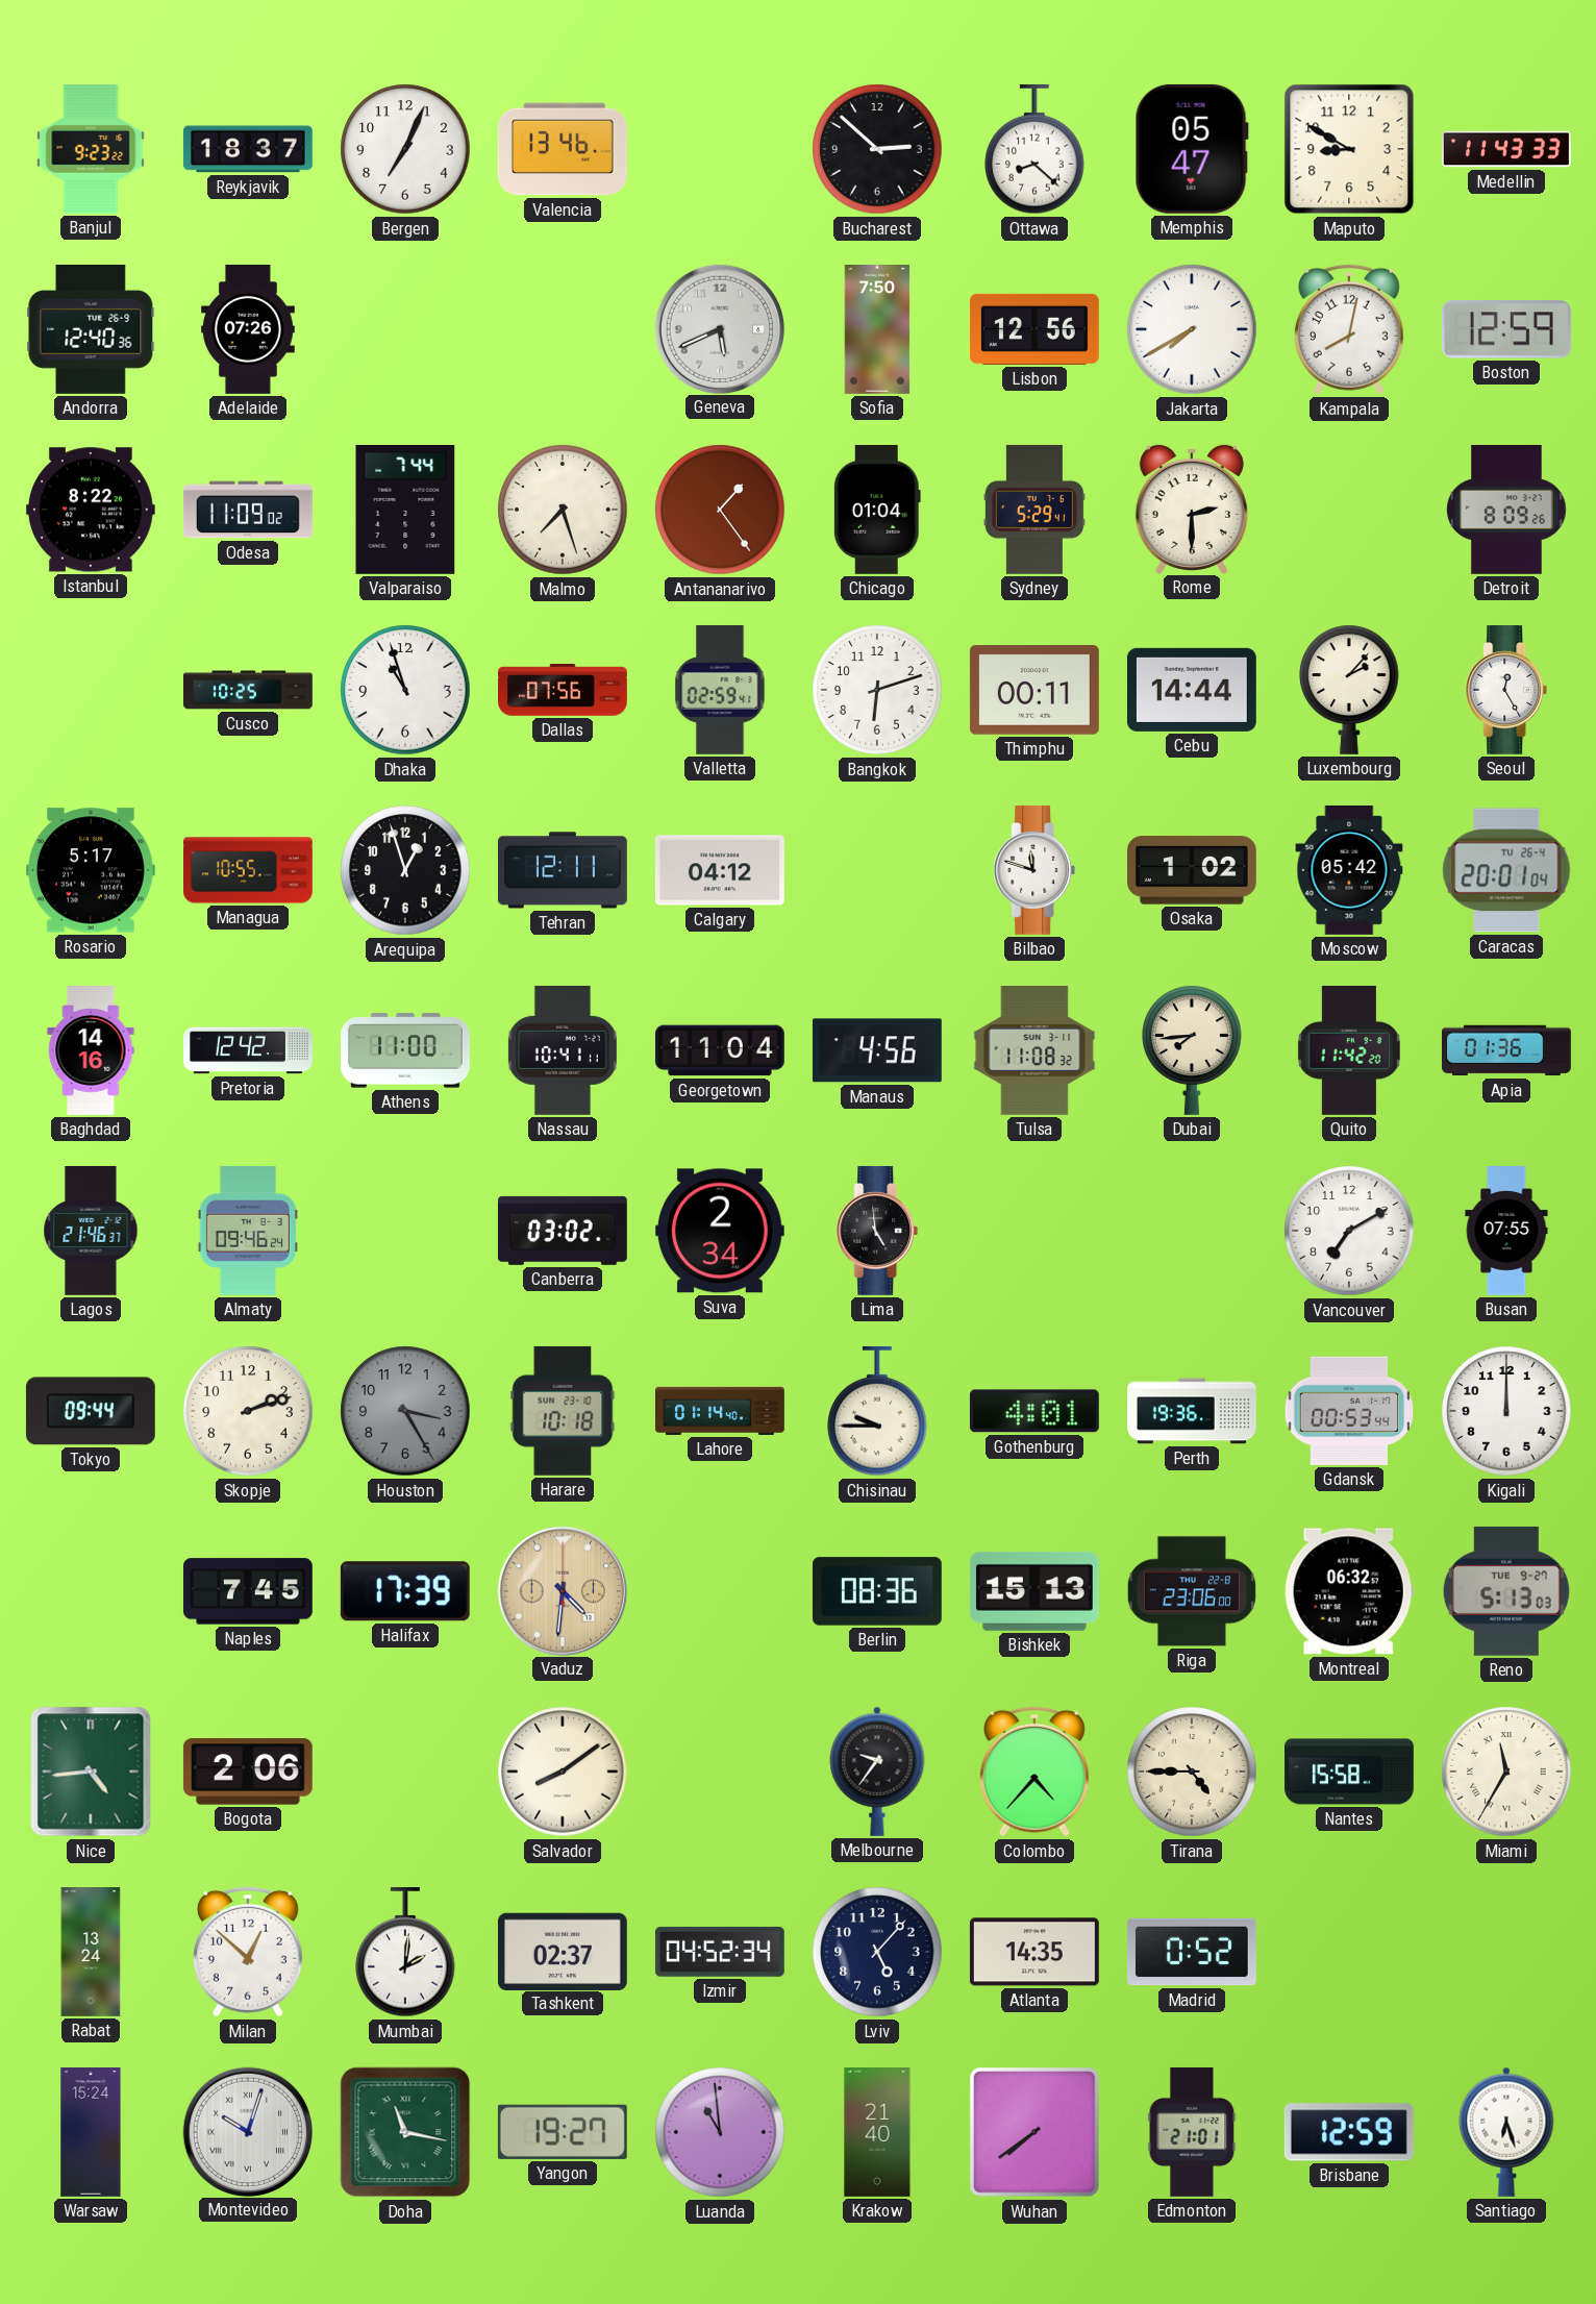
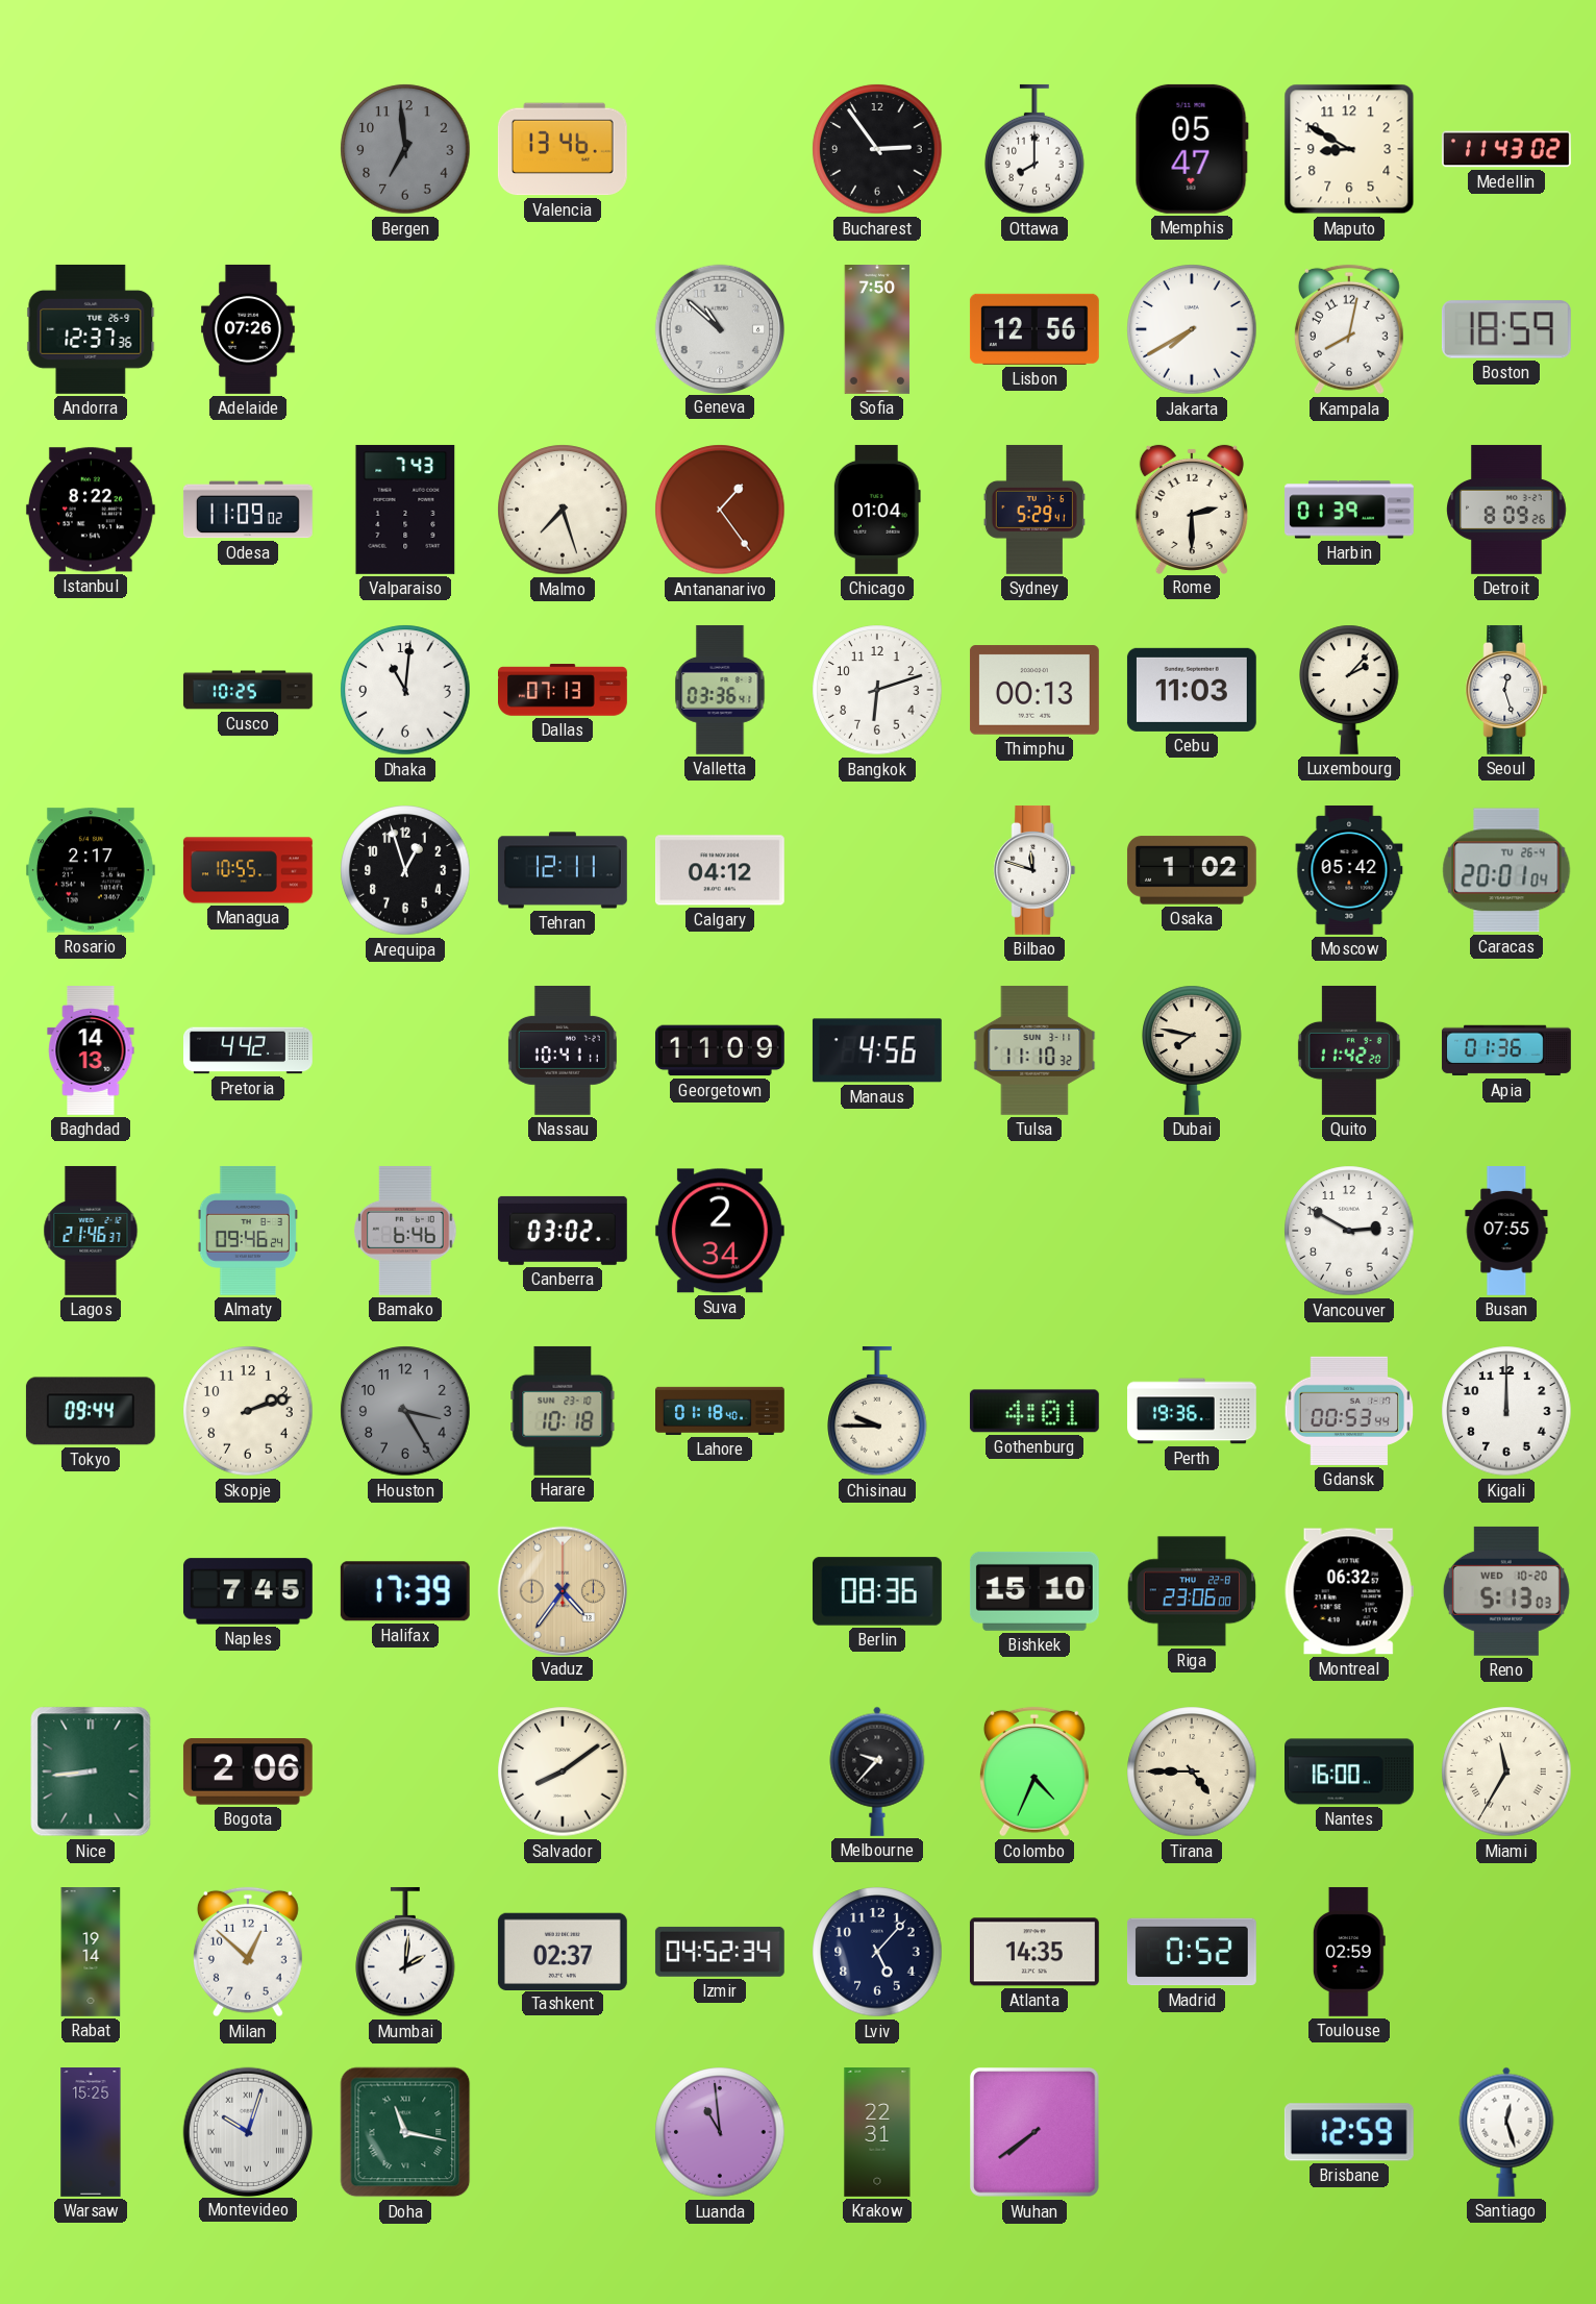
Banjul: 9:23 -> none
Reykjavik: 18:37 -> none
Bergen: 7:04 -> 6:59
Bergen dial: white -> grey
Bucharest: 2:52 -> 2:54
Ottawa: 8:22 -> 8:00
Medellin: 11:43:33 -> 11:43:02
Andorra: 12:40 -> 12:37
Geneva: 5:41 -> 10:52
Boston: 12:59 -> 18:59
Valparaiso: 7:44 -> 7:43
Harbin: none -> 01:39
Dhaka: 10:57 -> 11:01
Dallas: 07:56 -> 07:13
Valletta: 02:59 -> 03:36
Thimphu: 00:11 -> 00:13
Cebu: 14:44 -> 11:03
Seoul: 12:25 -> 12:27
Rosario: 5:17 -> 2:17
Baghdad: 14:16 -> 14:13
Pretoria: 12:42 -> 4:42
Athens: 11:00 -> none
Georgetown: 11:04 -> 11:09
Tulsa: 11:08 -> 11:10
Dubai: 7:44 -> 7:47
Bamako: none -> 6:46
Lima: 4:59 -> none
Vancouver: 7:10 -> 2:50
Lahore: 01:14 -> 01:18
Vaduz: 4:31 -> 4:36
Bishkek: 15:13 -> 15:10
Reno date: TUE 9-27 -> WED 10-20
Nice: 4:44 -> 8:44
Melbourne: 9:36 -> 9:37
Colombo: 4:37 -> 4:34
Nantes: 15:58 -> 16:00
Rabat: 13:24 -> 19:14
Toulouse: none -> 02:59
Warsaw: 15:24 -> 15:25
Yangon: 19:27 -> none
Krakow: 21:40 -> 22:31
Edmonton: 21:01 -> none
Santiago: 6:27 -> 12:27
